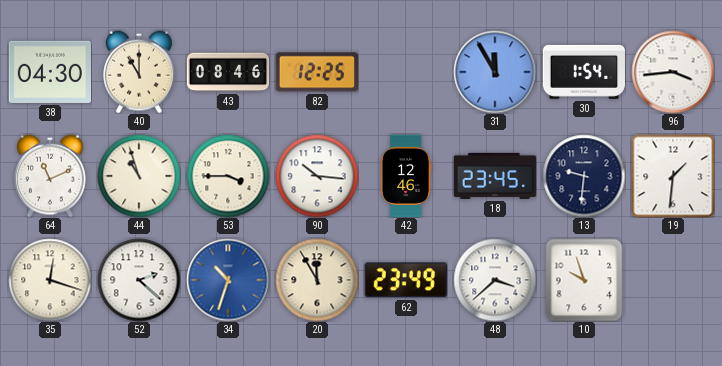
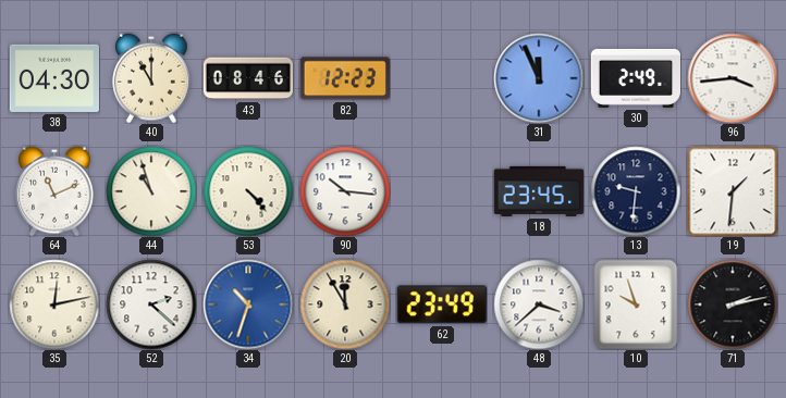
82: 12:25 -> 12:23
31: 11:55 -> 11:56
30: 1:54 -> 2:49
53: 3:45 -> 4:23
42: 12:46 -> none
35: 12:18 -> 12:13
71: none -> 2:13
